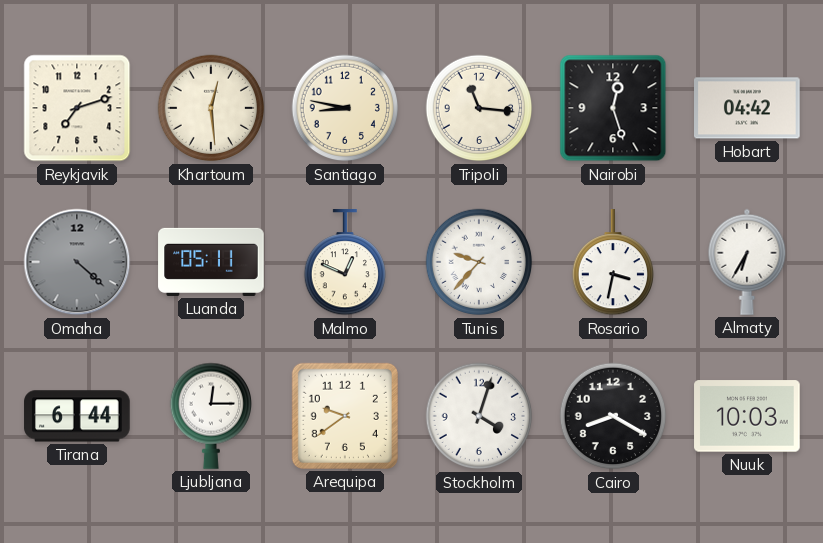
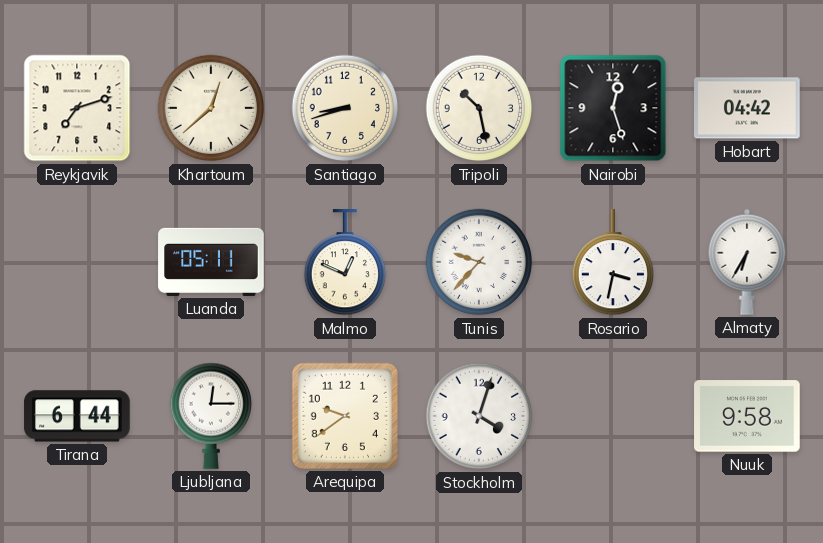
Khartoum: 12:29 -> 12:38
Santiago: 8:47 -> 8:42
Tripoli: 11:16 -> 10:28
Omaha: 4:22 -> none
Cairo: 8:20 -> none
Nuuk: 10:03 -> 9:58
